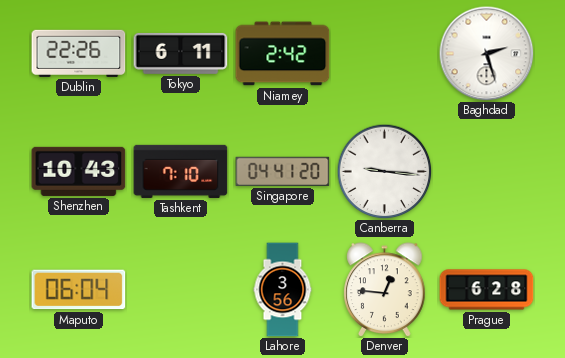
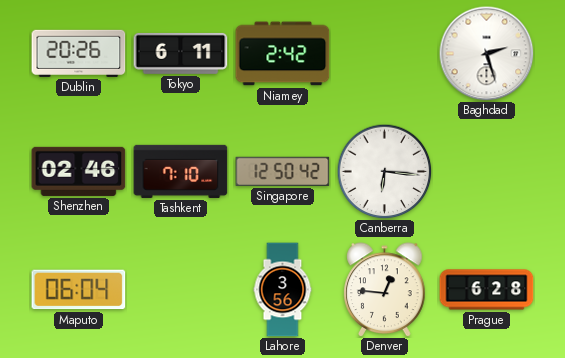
Dublin: 22:26 -> 20:26
Shenzhen: 10:43 -> 02:46
Singapore: 04:41 -> 12:50
Canberra: 9:16 -> 6:16
